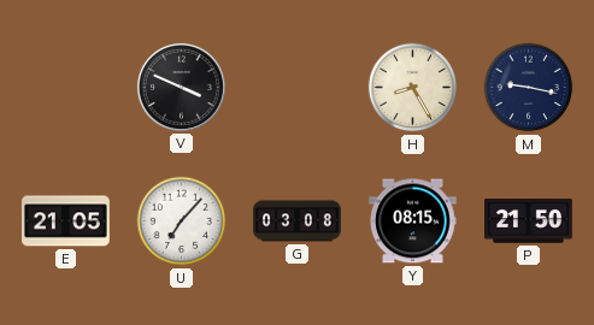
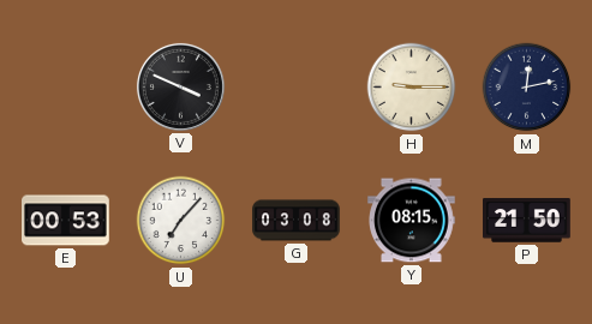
H: 8:25 -> 9:15
M: 9:17 -> 12:13
E: 21:05 -> 00:53
